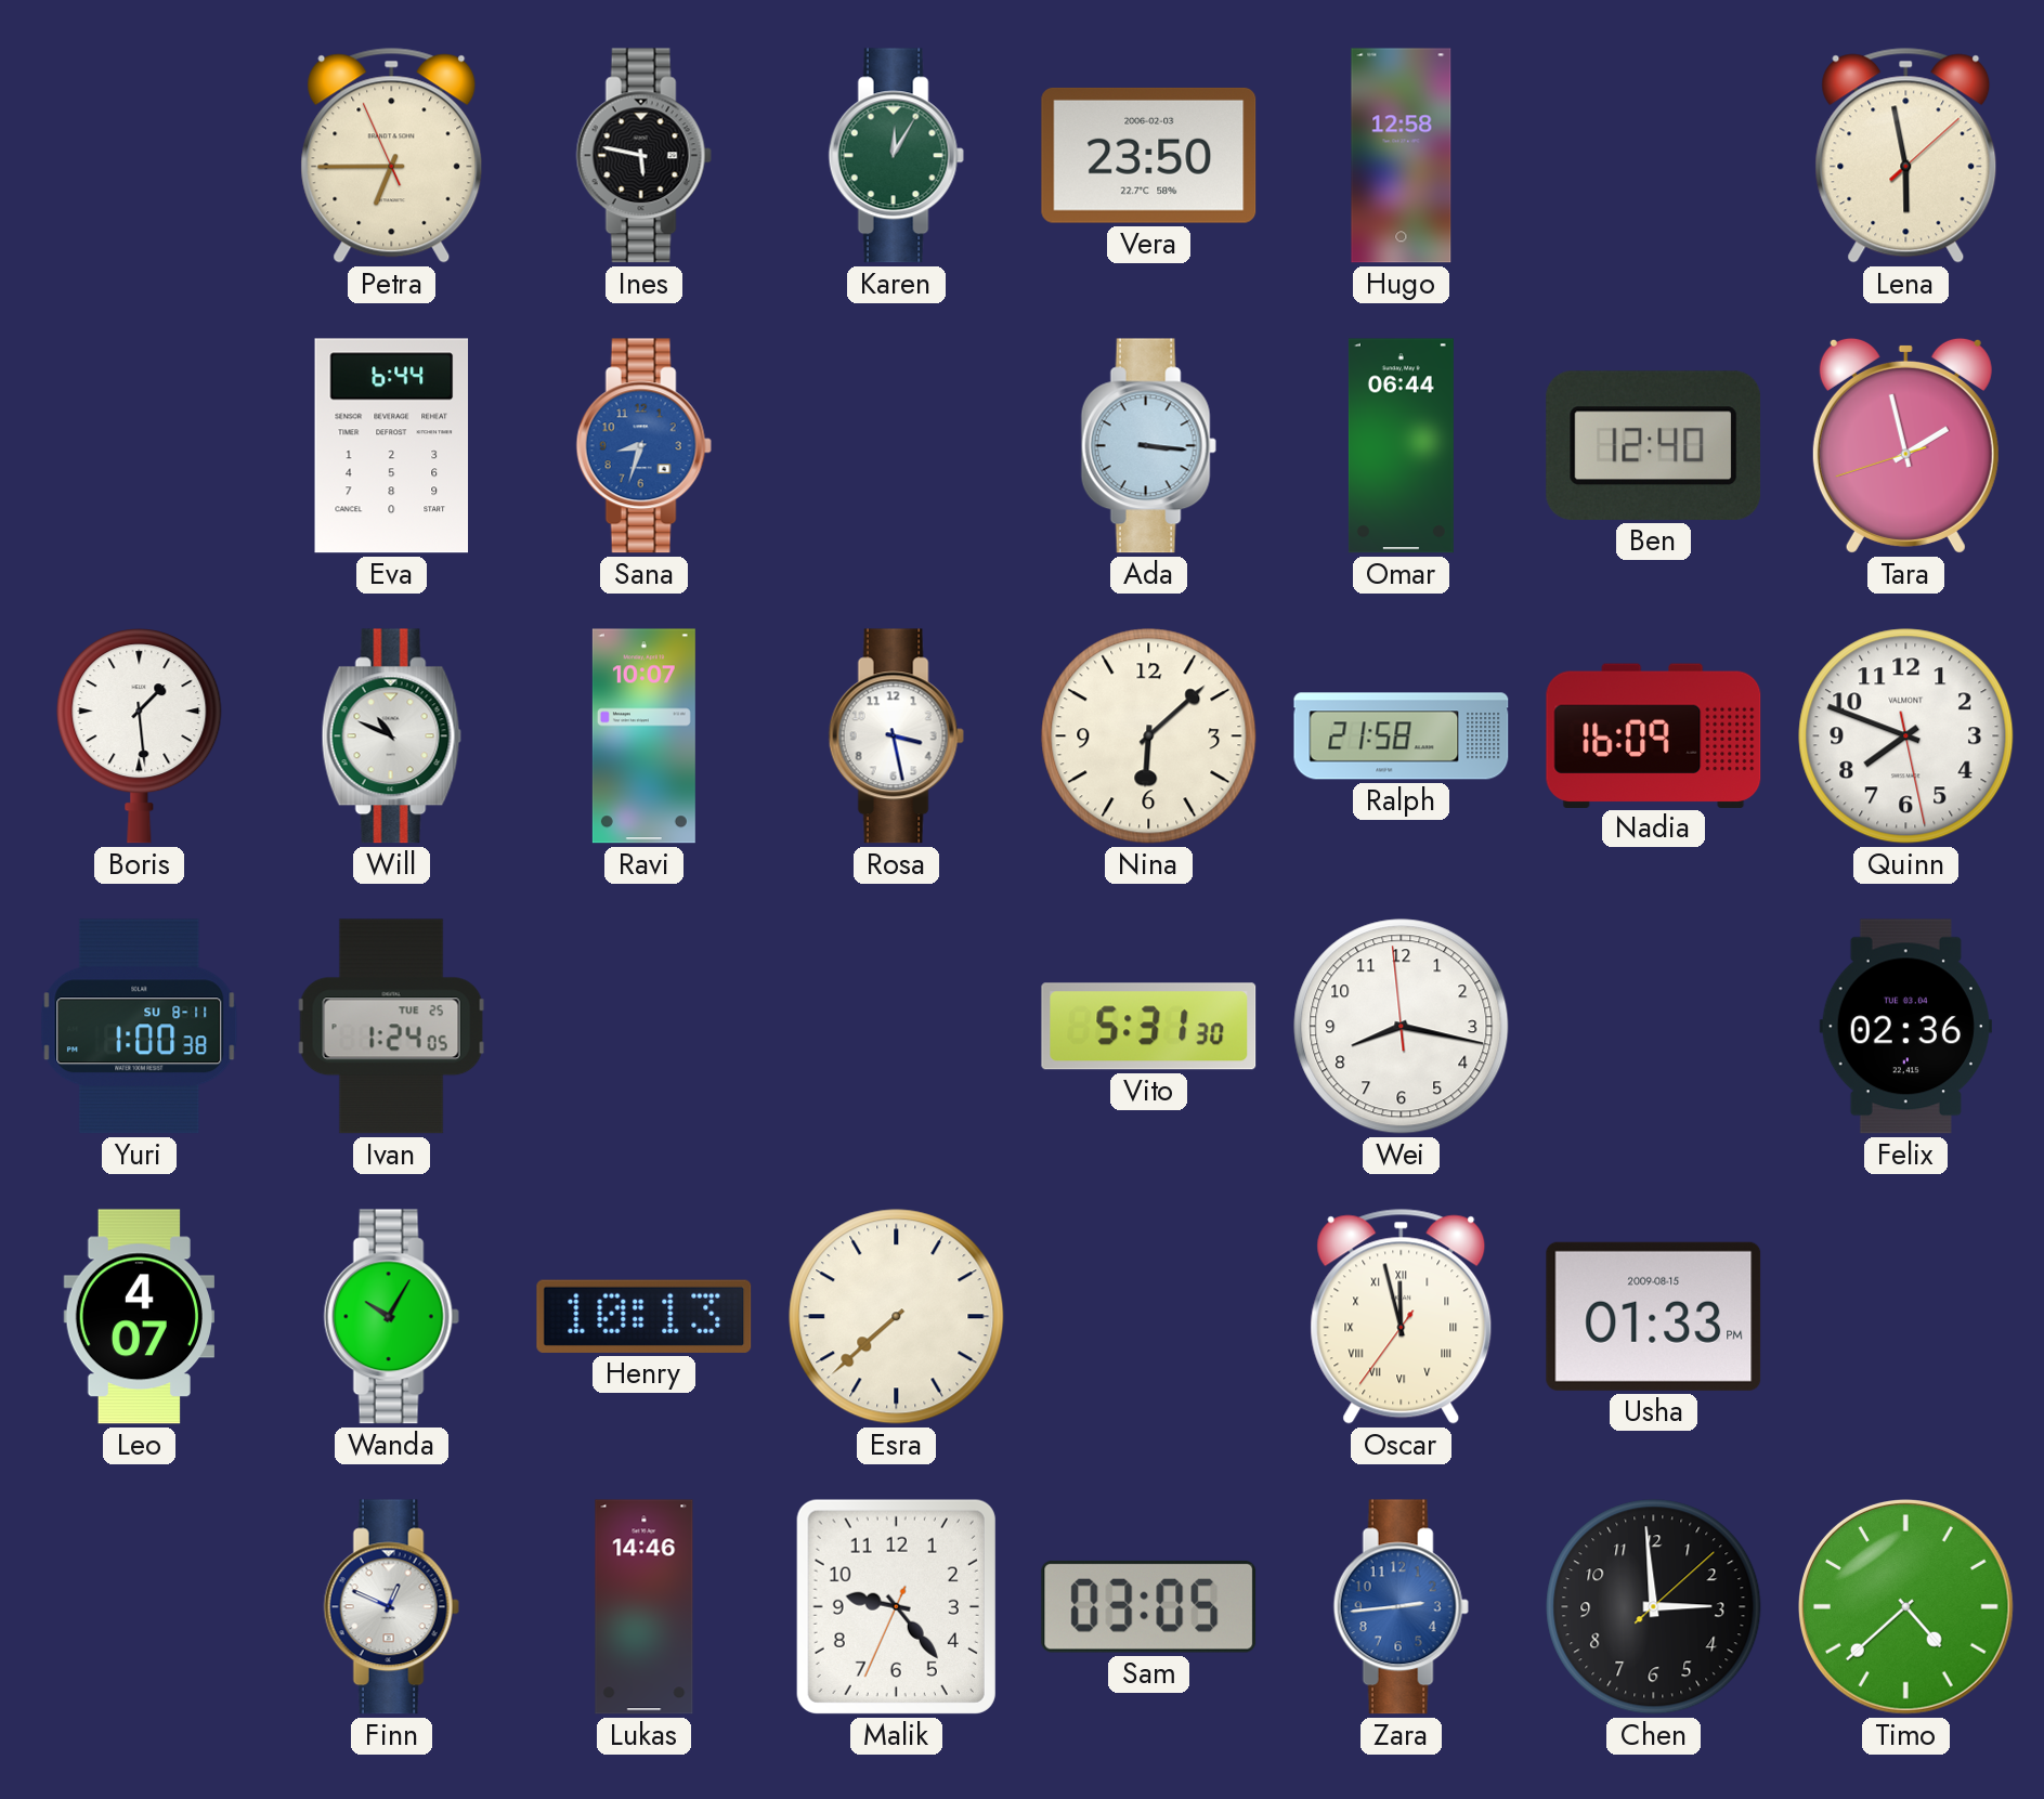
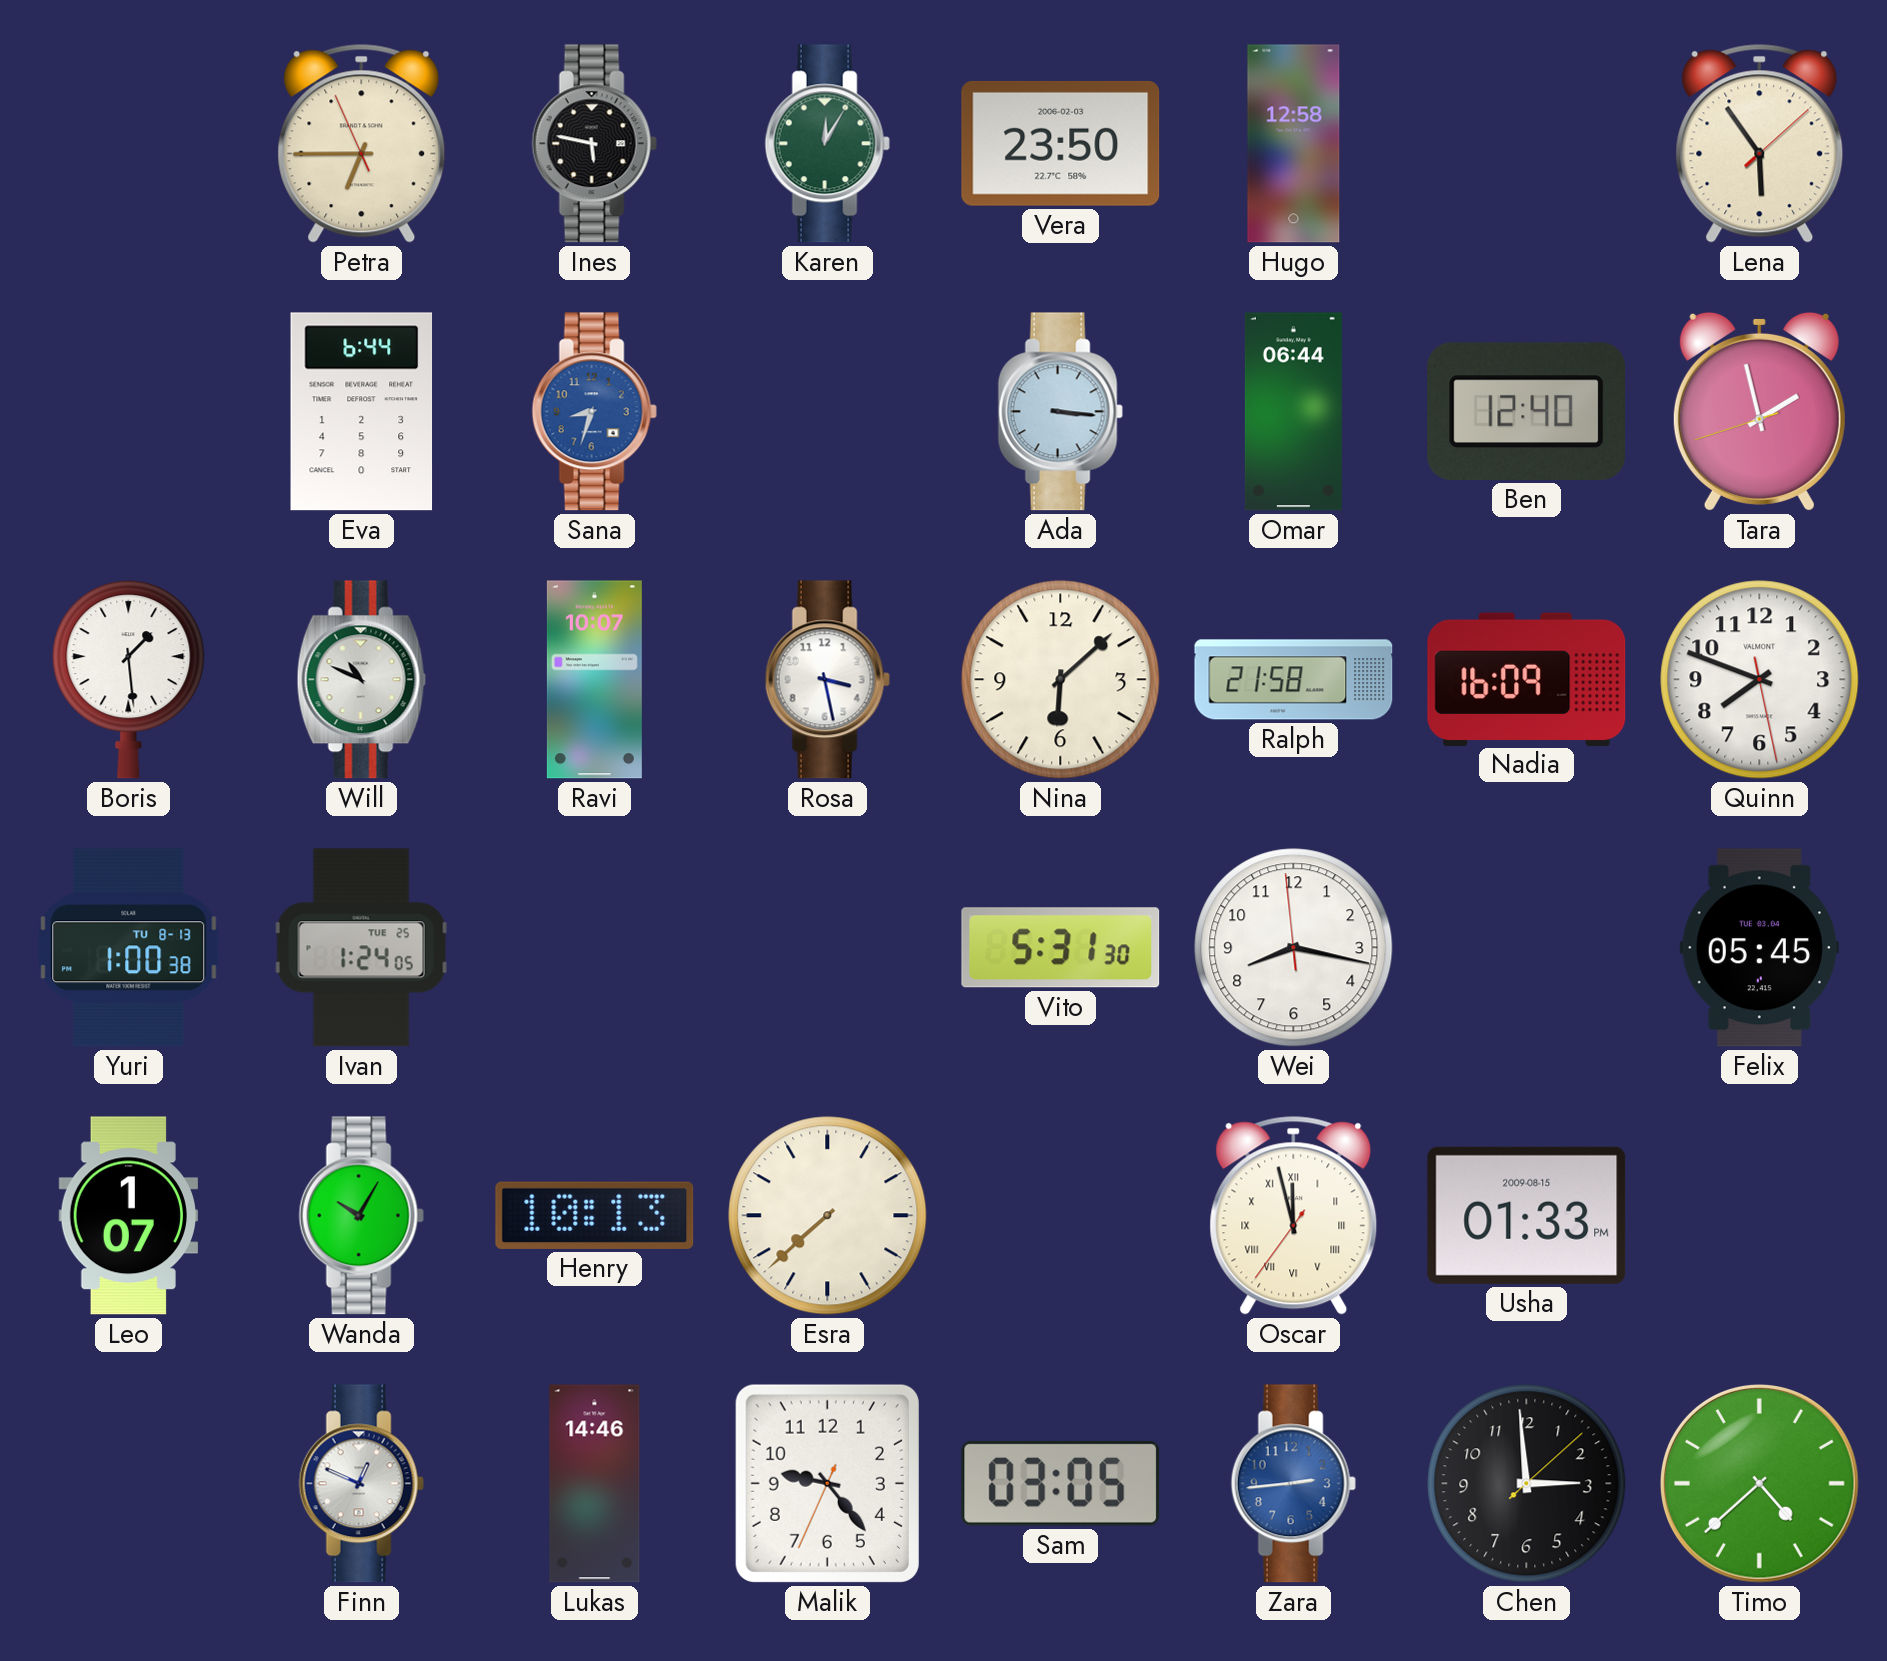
Lena: 5:58 -> 5:54
Yuri date: SU 8-11 -> TU 8-13
Felix: 02:36 -> 05:45
Leo: 4:07 -> 1:07
